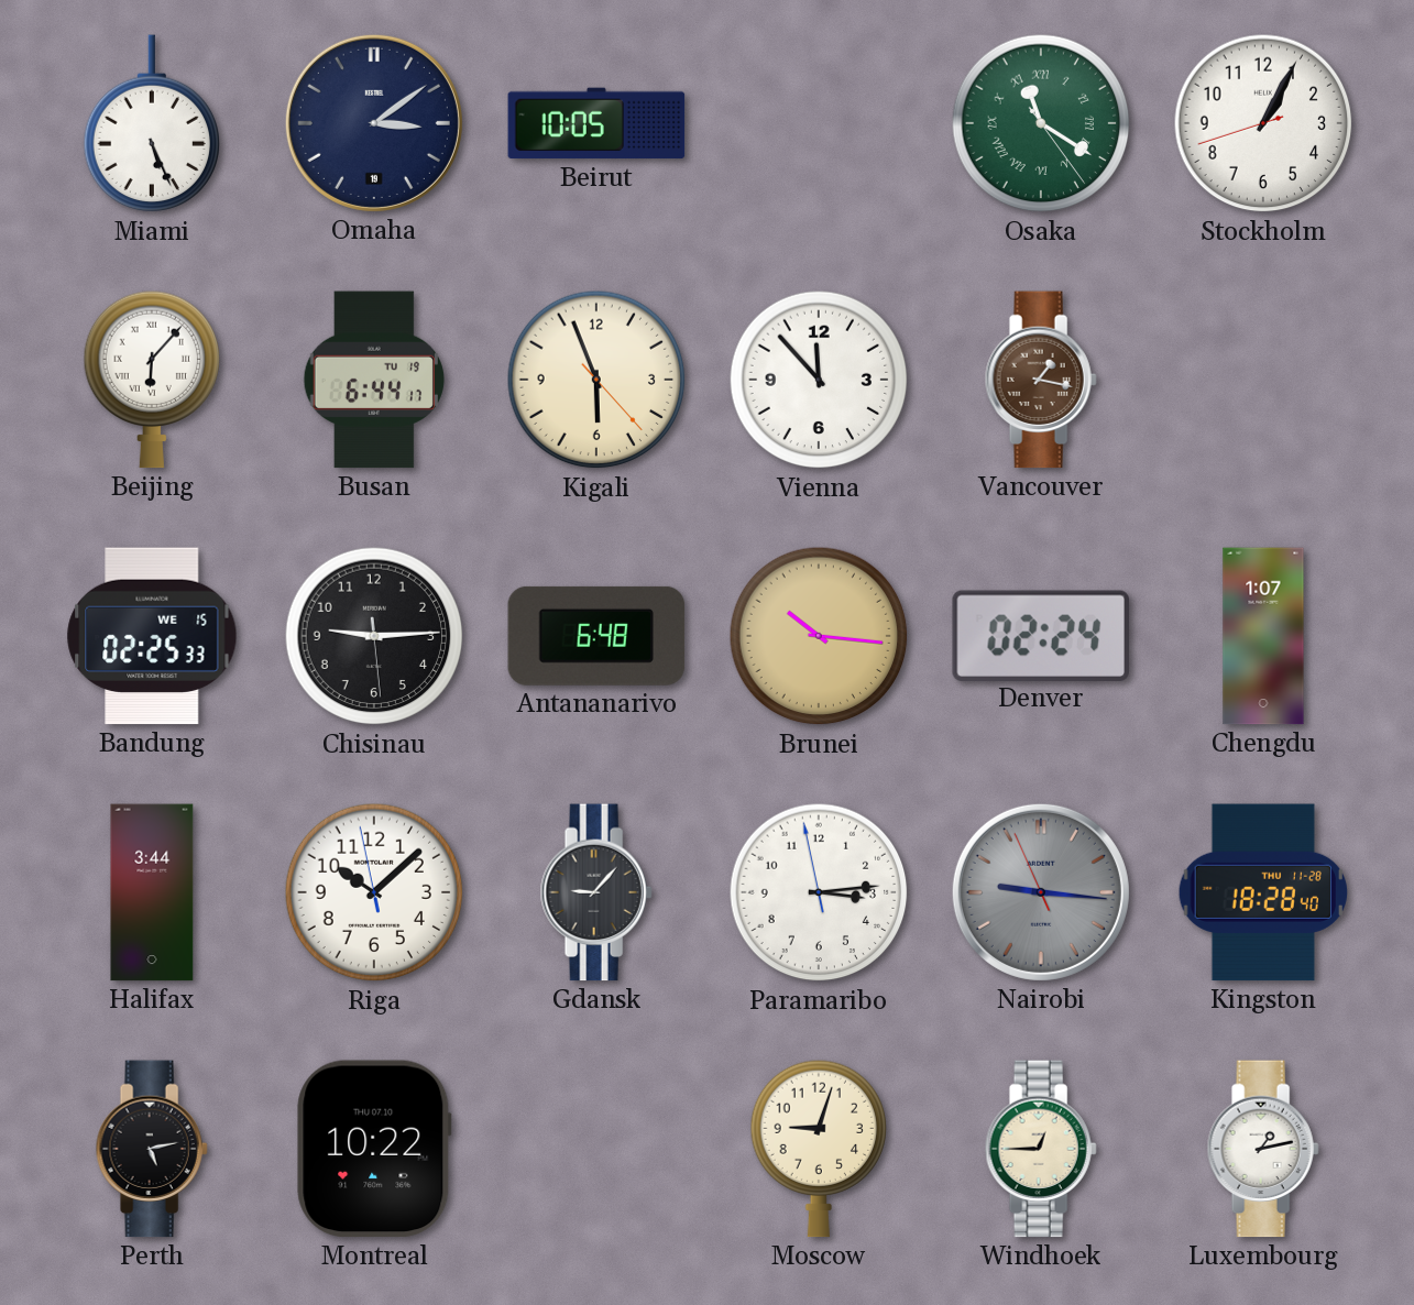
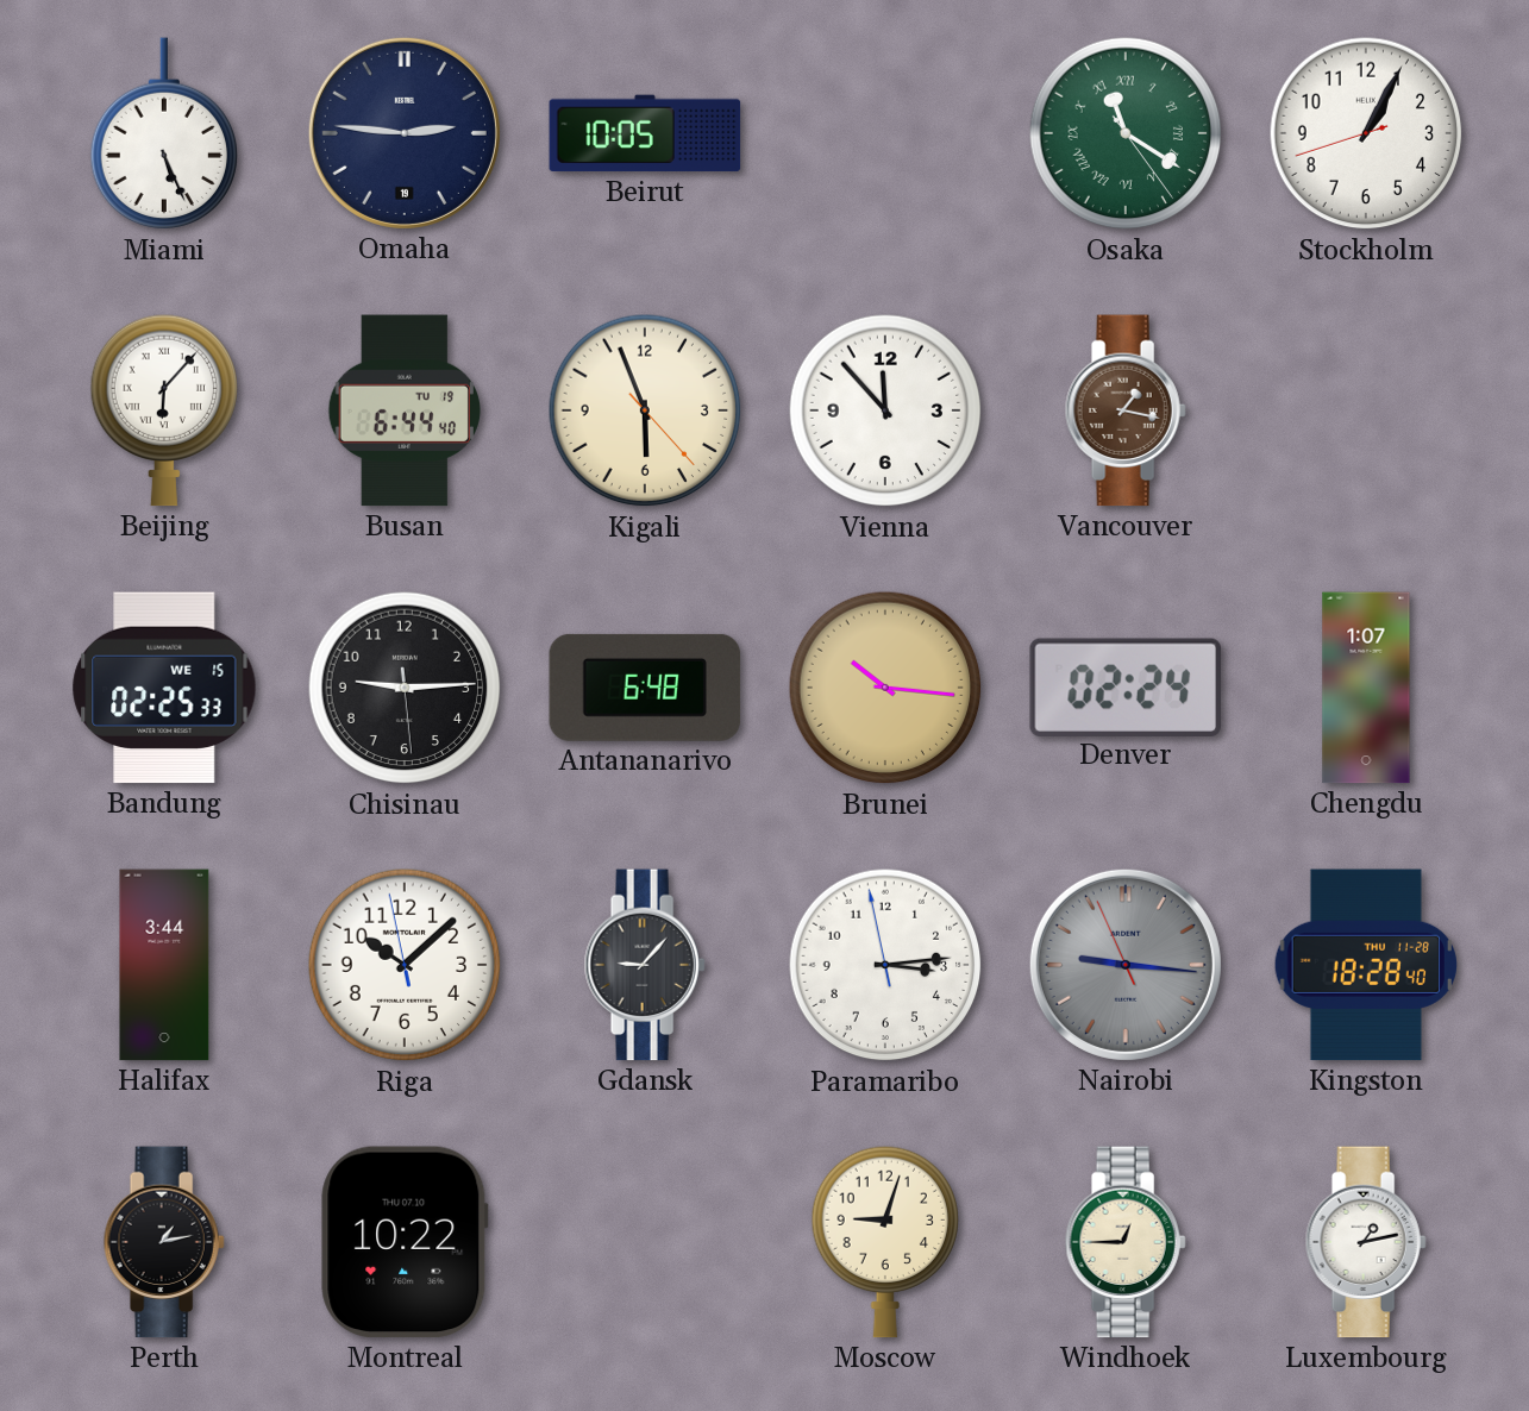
Omaha: 3:09 -> 2:46
Busan: 6:44:17 -> 6:44:40
Perth: 5:13 -> 1:13
